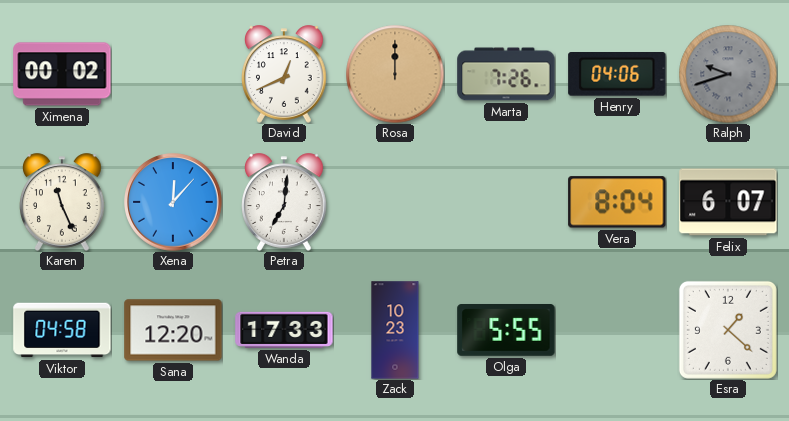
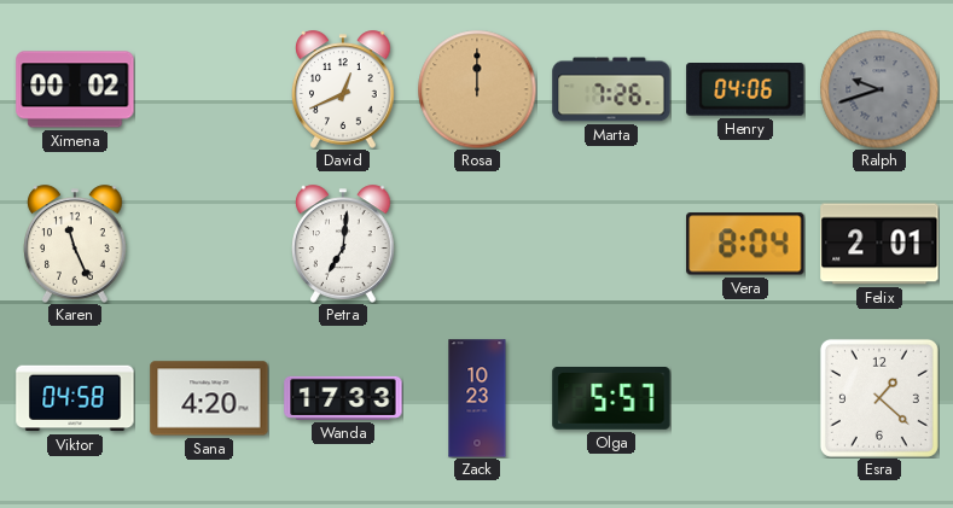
Xena: 12:07 -> none
Felix: 6:07 -> 2:01
Sana: 12:20 -> 4:20
Olga: 5:55 -> 5:57
